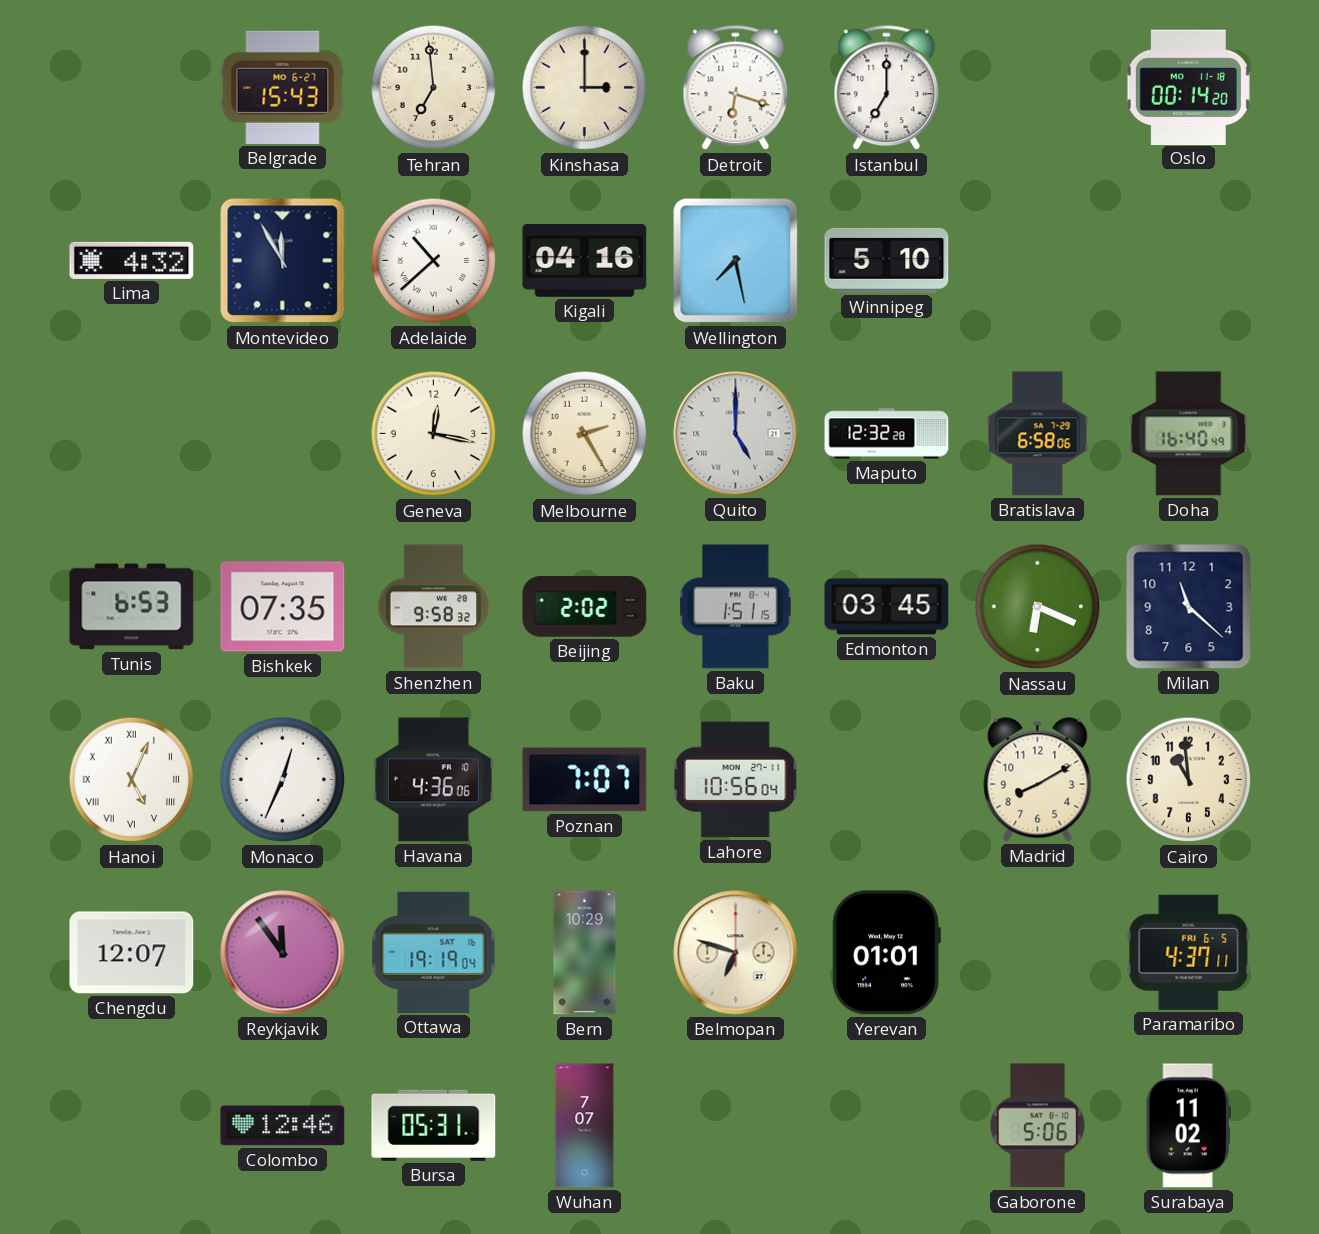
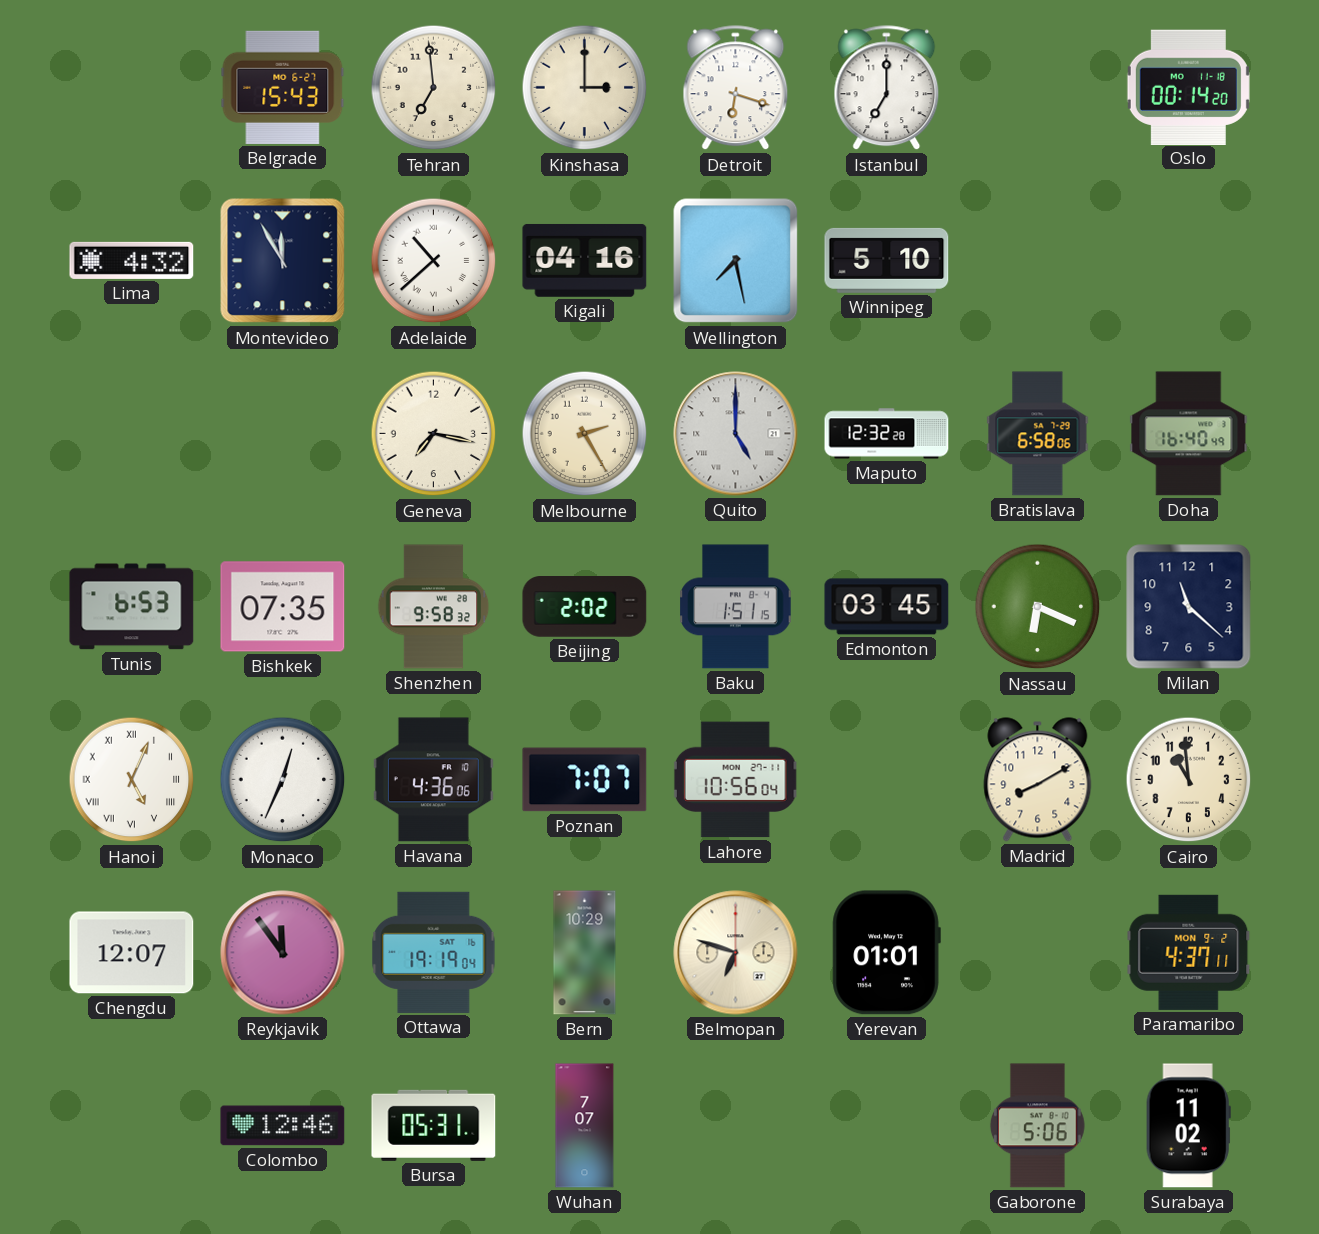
Geneva: 12:17 -> 7:17
Paramaribo date: FRI 6-5 -> MON 9-2
